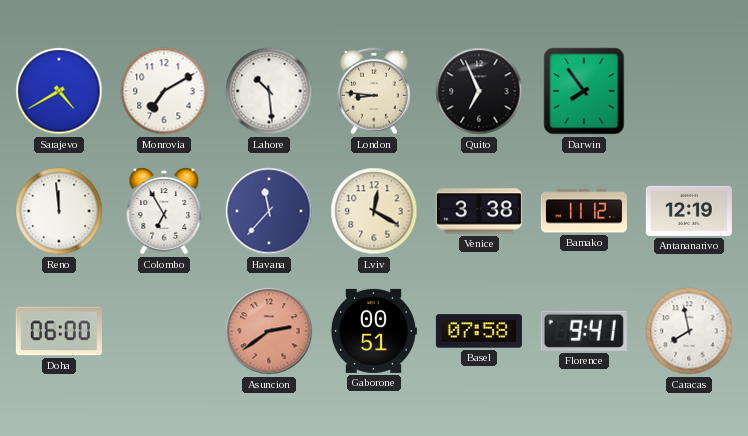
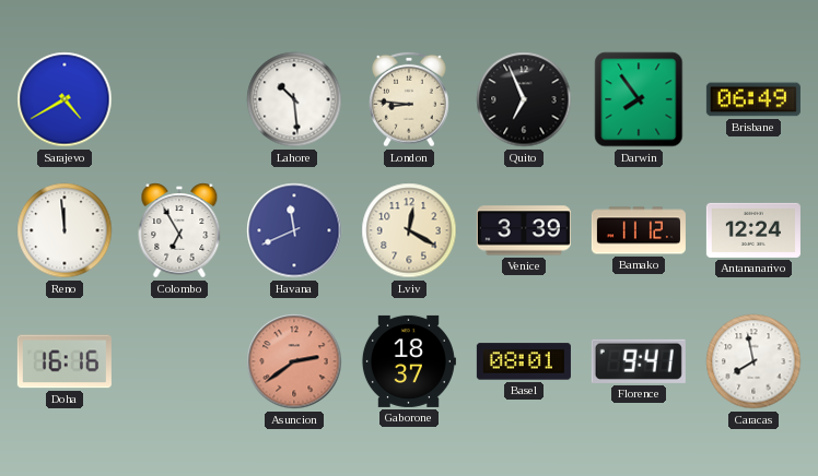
Monrovia: 7:10 -> none
Brisbane: none -> 06:49
Havana: 11:37 -> 11:41
Venice: 3:38 -> 3:39
Antananarivo: 12:19 -> 12:24
Doha: 06:00 -> 16:16
Gaborone: 00:51 -> 18:37
Basel: 07:58 -> 08:01
